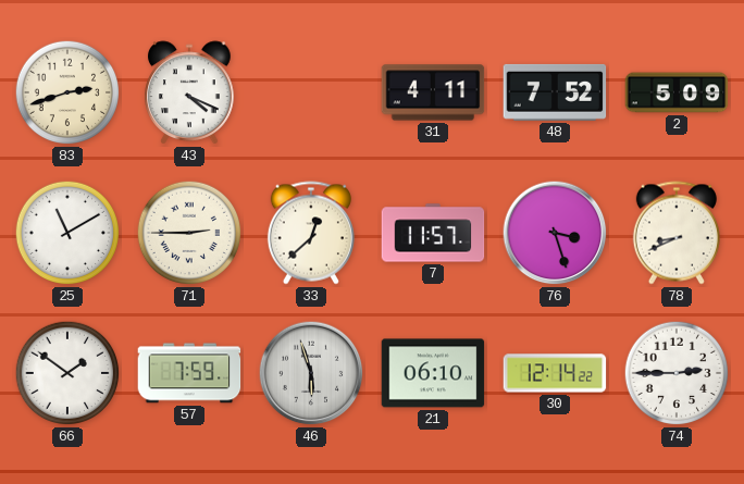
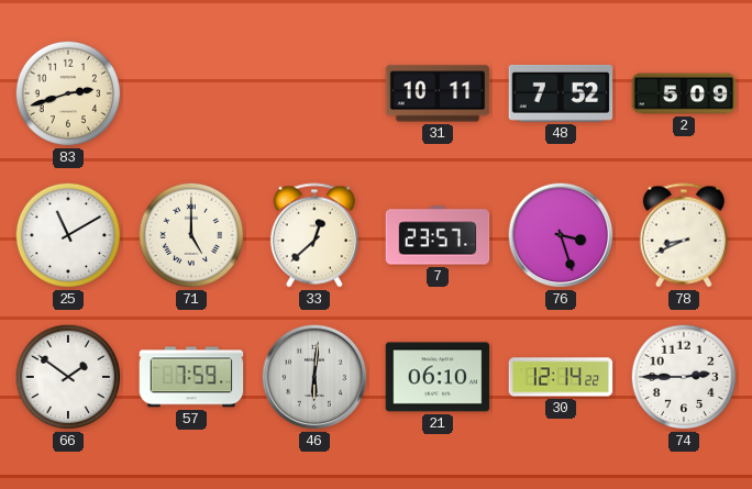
43: 4:19 -> none
31: 4:11 -> 10:11
71: 2:45 -> 5:00
7: 11:57 -> 23:57
46: 5:57 -> 6:01
